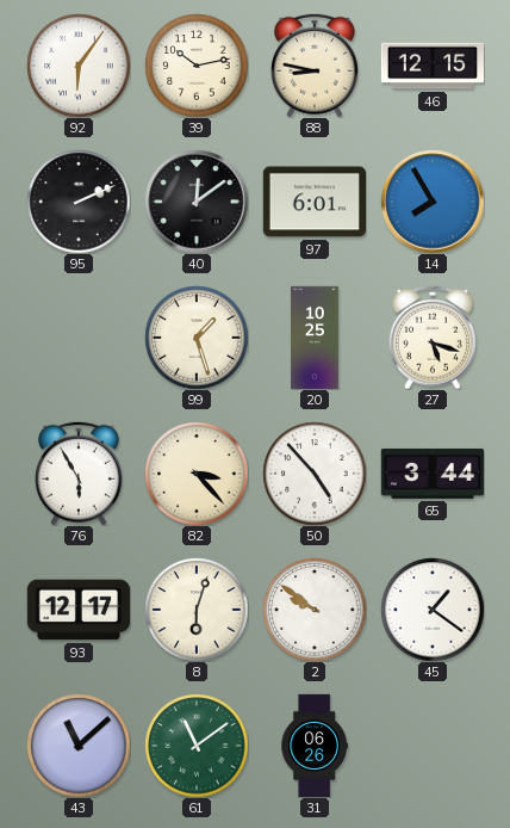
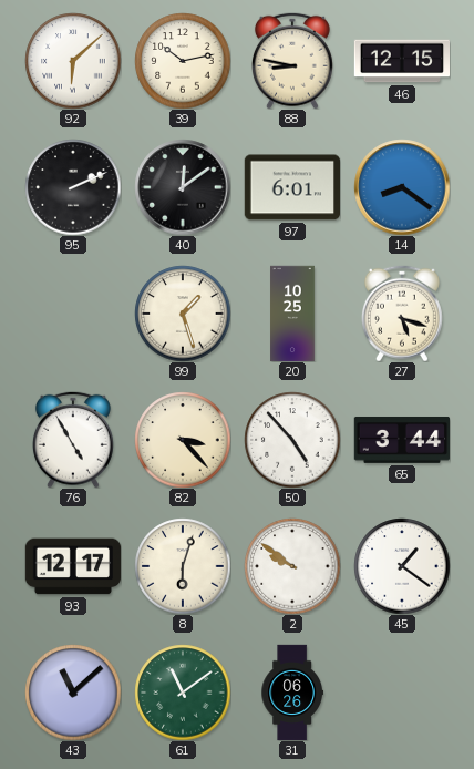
92: 6:06 -> 6:08
14: 7:55 -> 8:21
76: 5:55 -> 4:55
